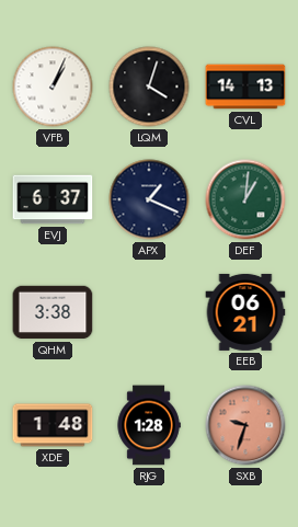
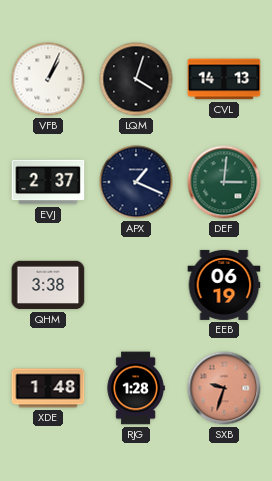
EVJ: 6:37 -> 2:37
DEF: 1:01 -> 3:01
EEB: 06:21 -> 06:19
